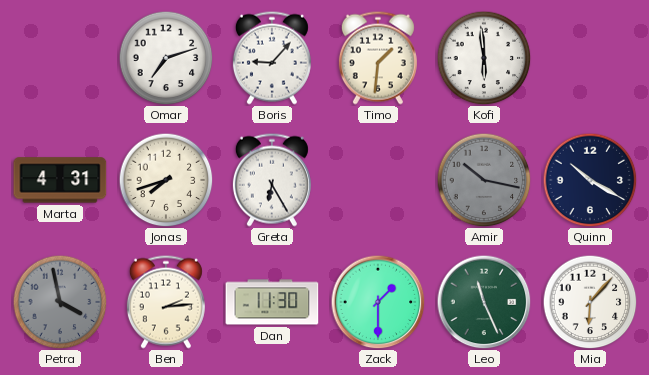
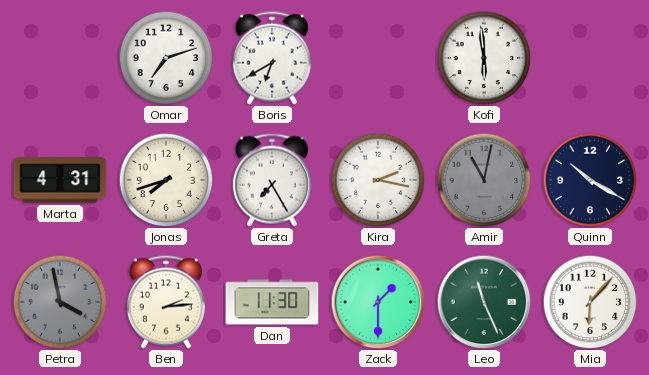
Boris: 9:07 -> 6:40
Timo: 1:31 -> none
Greta: 6:25 -> 7:25
Kira: none -> 2:17
Amir: 10:17 -> 11:02
